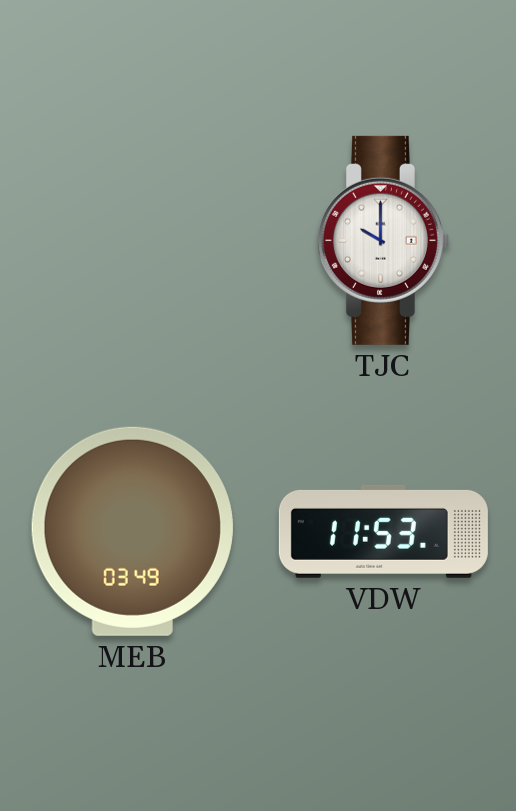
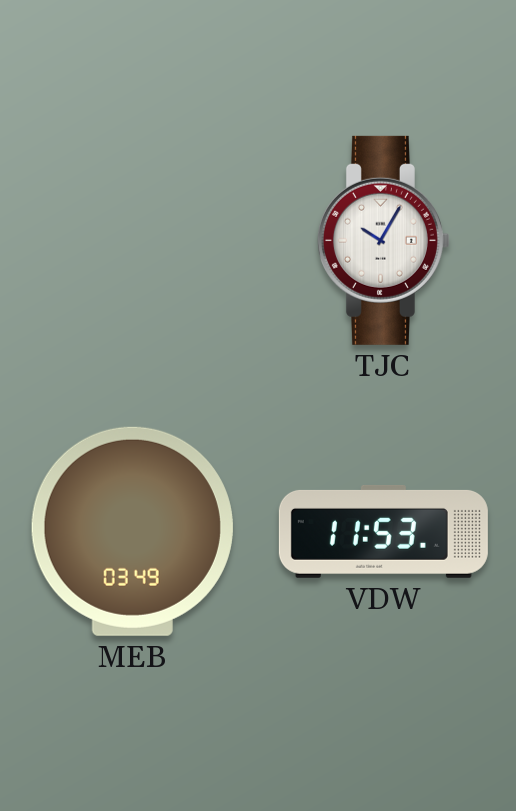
TJC: 10:00 -> 10:05
